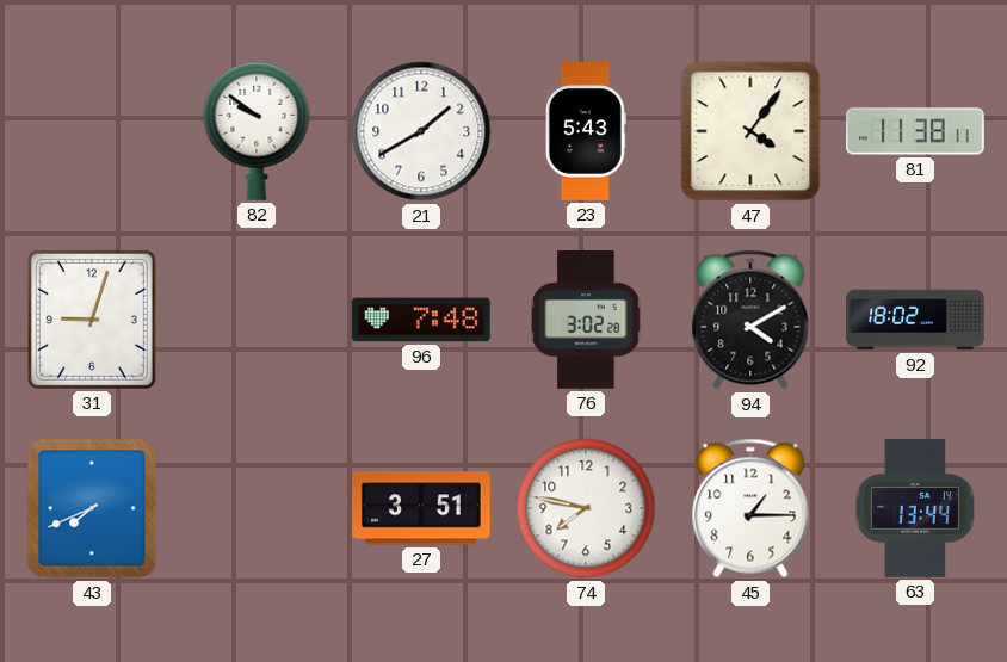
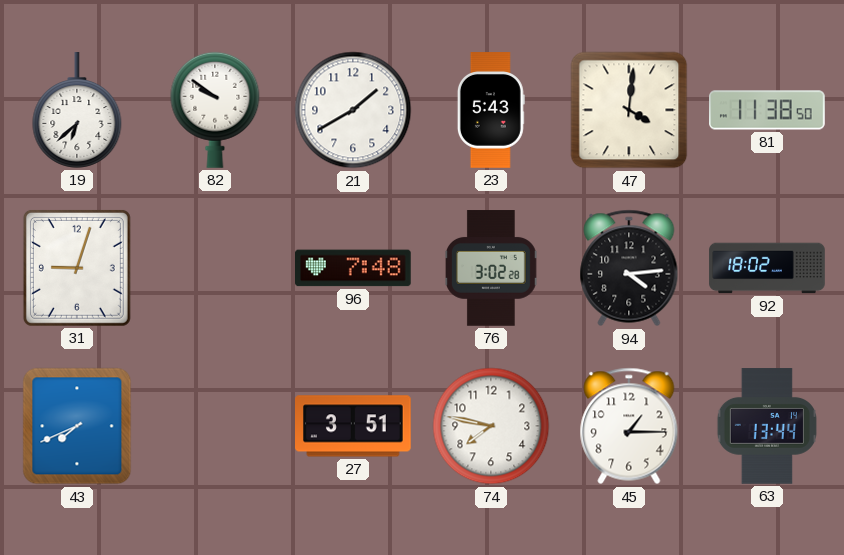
19: none -> 6:38
47: 4:06 -> 4:01
81: 11:38:11 -> 11:38:50
94: 4:10 -> 4:14
